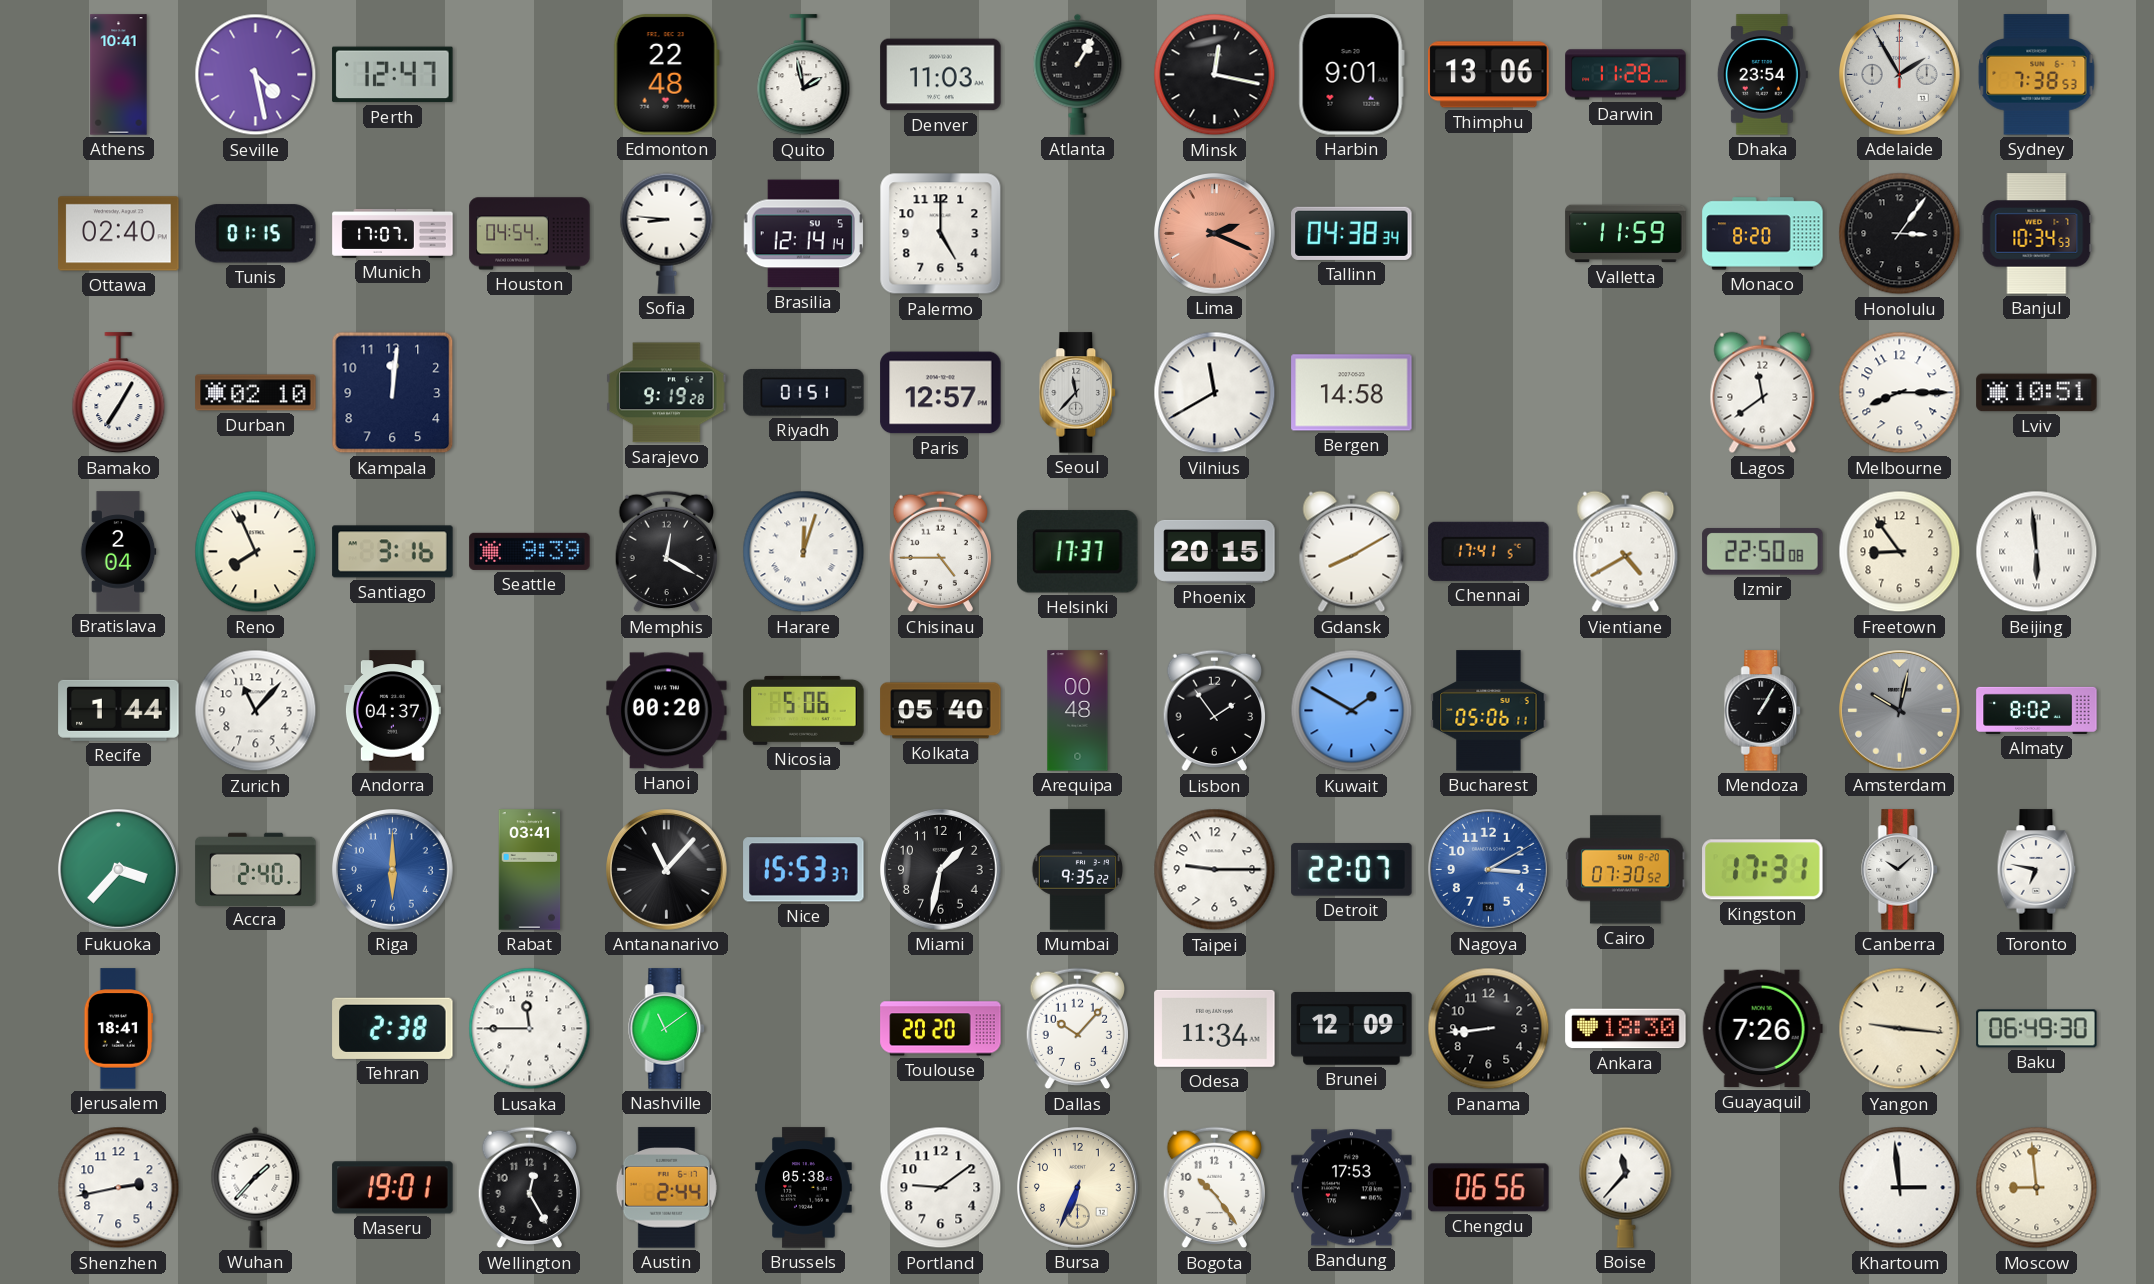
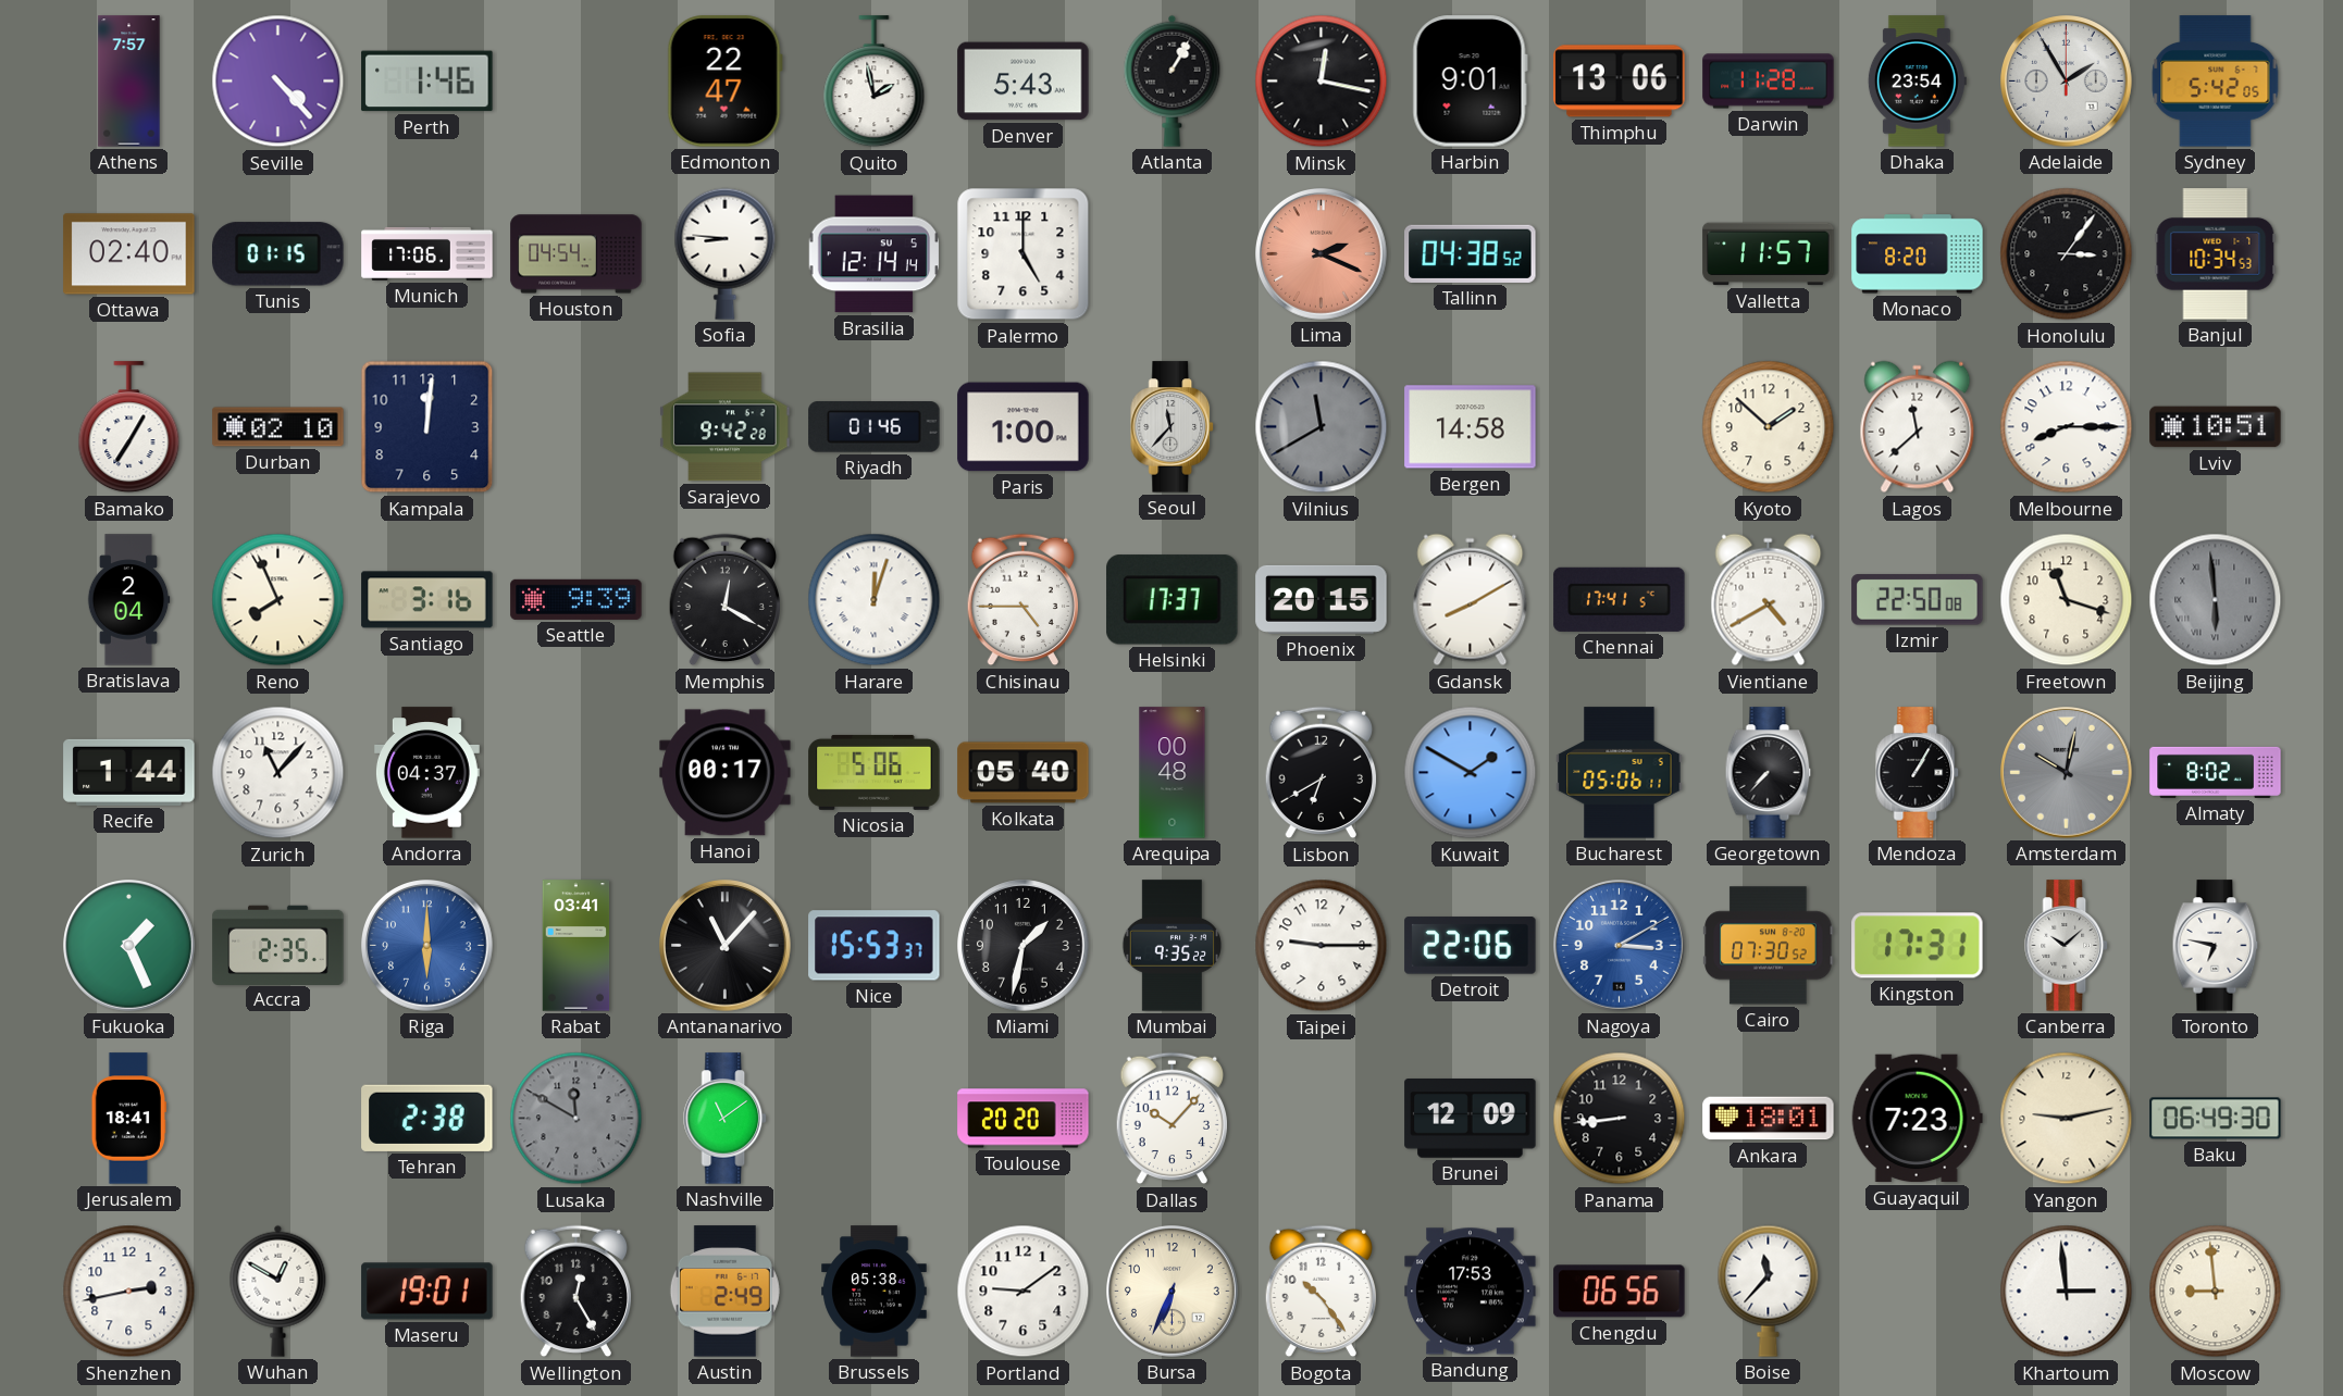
Athens: 10:41 -> 7:57
Seville: 4:28 -> 4:23
Perth: 12:47 -> 1:46
Edmonton: 22:48 -> 22:47
Denver: 11:03 -> 5:43
Sydney: 7:38 -> 5:42
Munich: 17:07 -> 17:06
Tallinn: 04:38:34 -> 04:38:52
Valletta: 11:59 -> 11:57
Sarajevo: 9:19 -> 9:42
Riyadh: 01:51 -> 01:46
Paris: 12:57 -> 1:00
Vilnius dial: white -> grey
Kyoto: none -> 1:52
Lagos: 11:39 -> 11:38
Freetown: 8:54 -> 11:18
Beijing dial: white -> grey
Hanoi: 00:20 -> 00:17
Lisbon: 1:54 -> 6:40
Georgetown: none -> 7:37
Fukuoka: 3:37 -> 1:26
Accra: 2:40 -> 2:35
Detroit: 22:07 -> 22:06
Lusaka: 11:45 -> 11:50
Lusaka dial: white -> grey
Odesa: 11:34 -> none
Ankara: 18:30 -> 18:01
Guayaquil: 7:26 -> 7:23
Yangon: 9:16 -> 9:13
Wuhan: 1:37 -> 12:50
Austin: 2:44 -> 2:49
